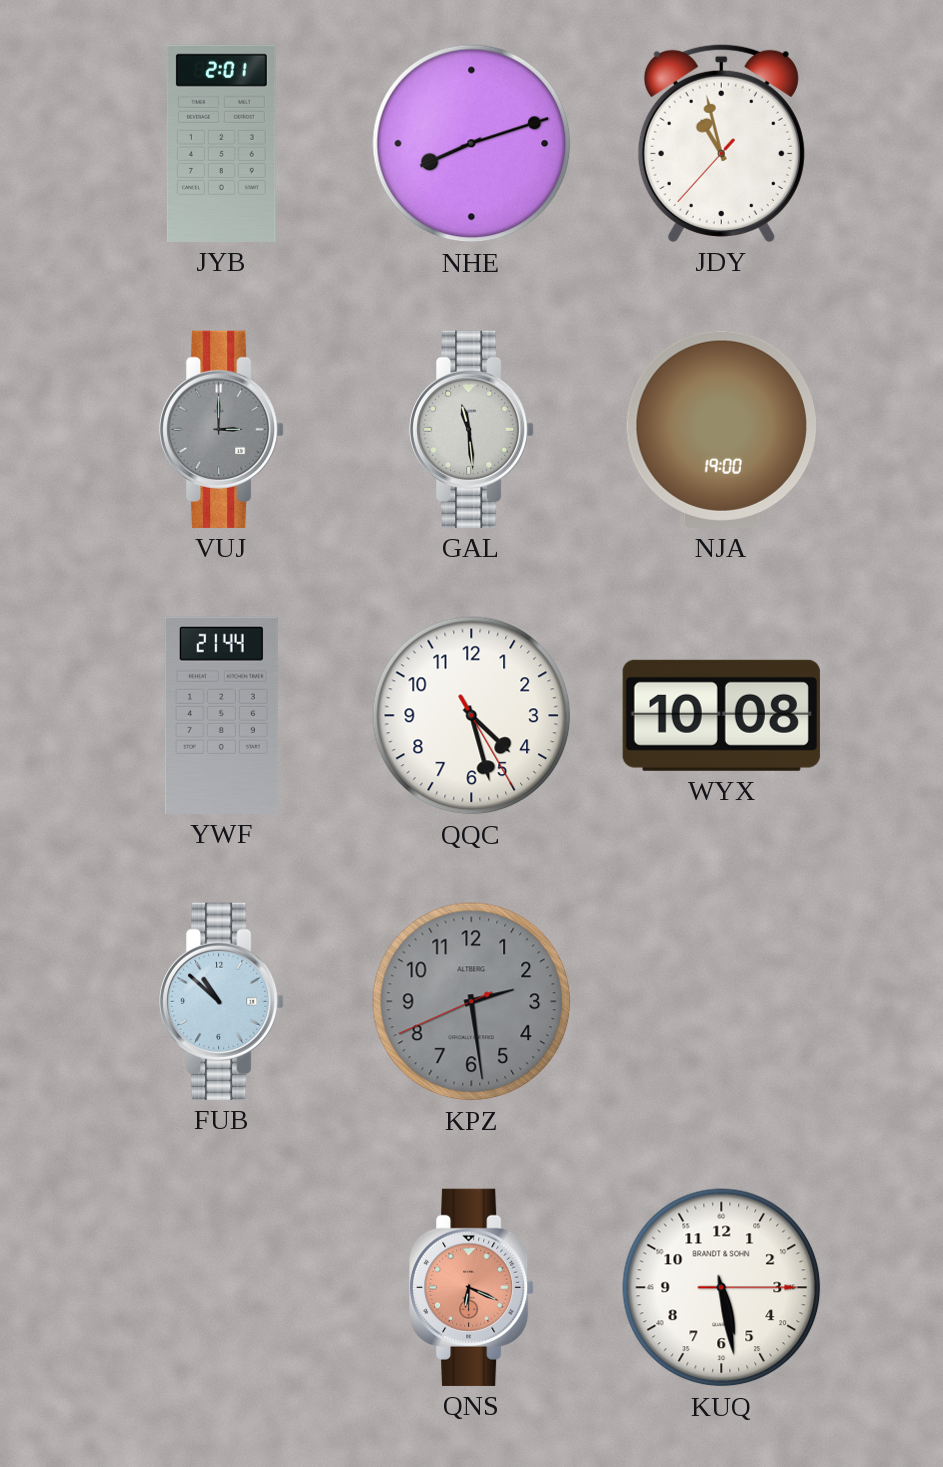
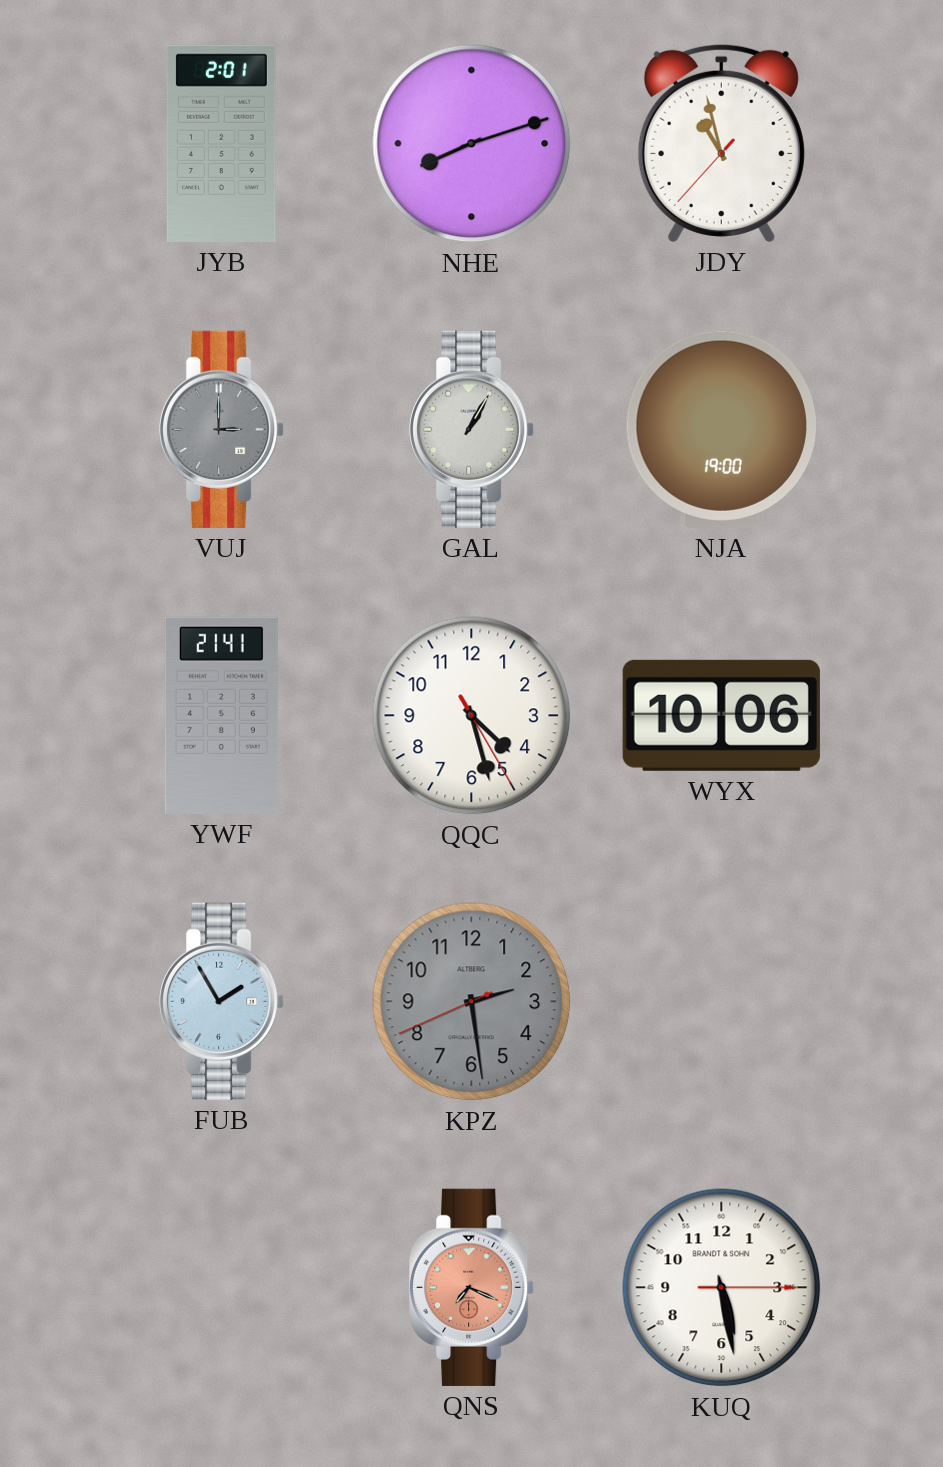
GAL: 11:29 -> 1:05
YWF: 21:44 -> 21:41
WYX: 10:08 -> 10:06
FUB: 10:52 -> 1:55
QNS: 6:19 -> 7:19
